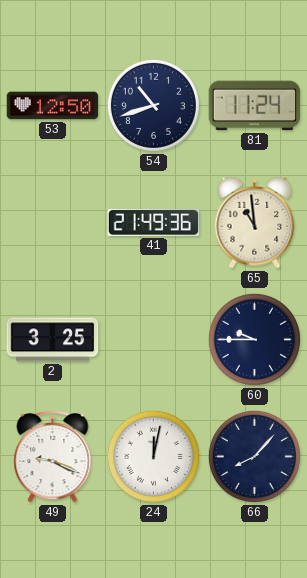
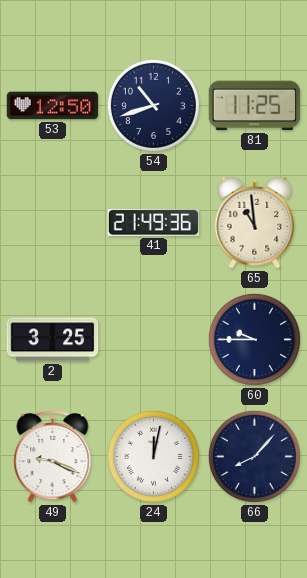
81: 11:24 -> 11:25
